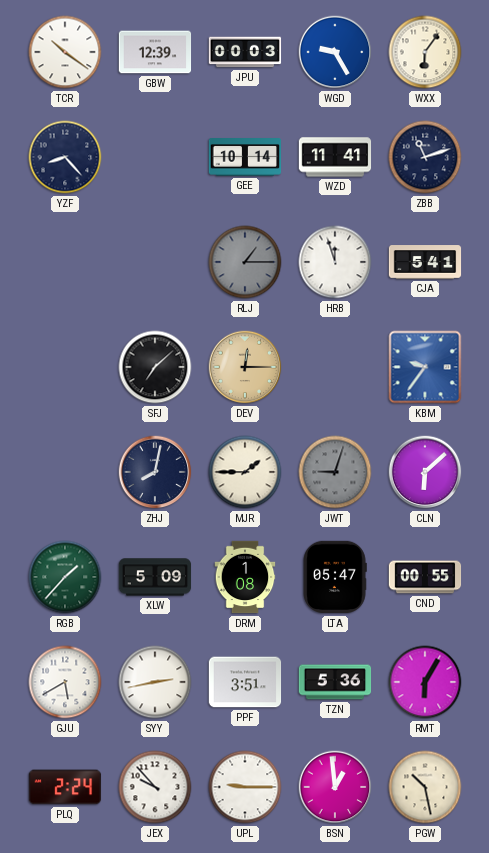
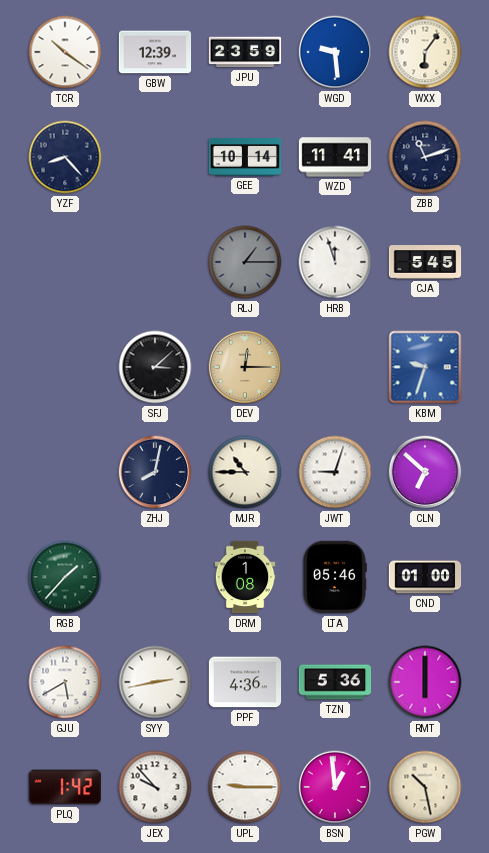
JPU: 00:03 -> 23:59
WGD: 9:25 -> 9:29
CJA: 5:41 -> 5:45
SFJ: 7:08 -> 3:08
KBM: 9:36 -> 9:33
MJR: 1:45 -> 10:45
JWT dial: grey -> white
CLN: 6:08 -> 6:52
XLW: 5:09 -> none
LTA: 05:47 -> 05:46
CND: 00:55 -> 01:00
PPF: 3:51 -> 4:36
RMT: 6:05 -> 6:00
PLQ: 2:24 -> 1:42
